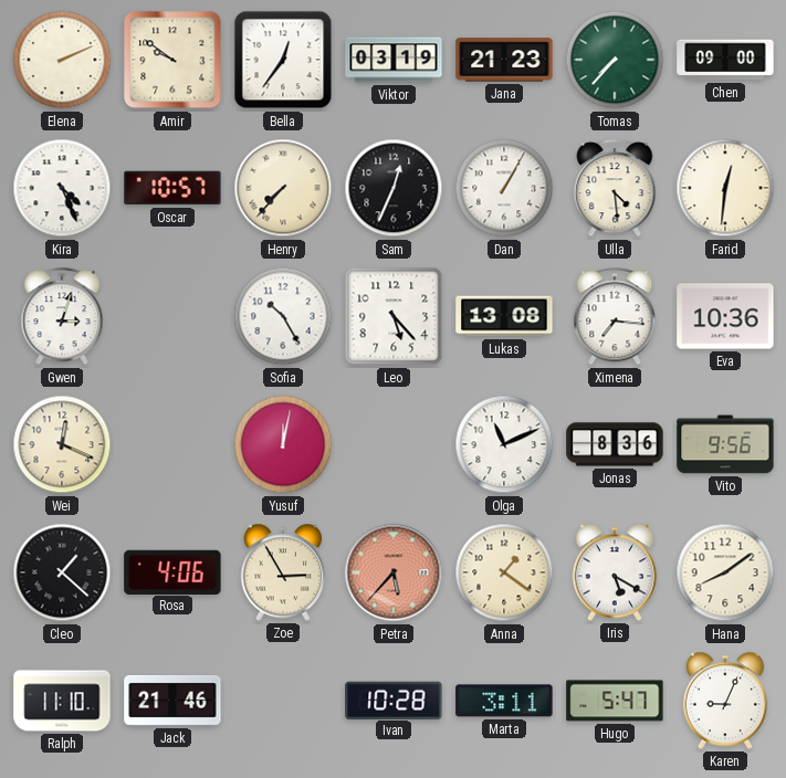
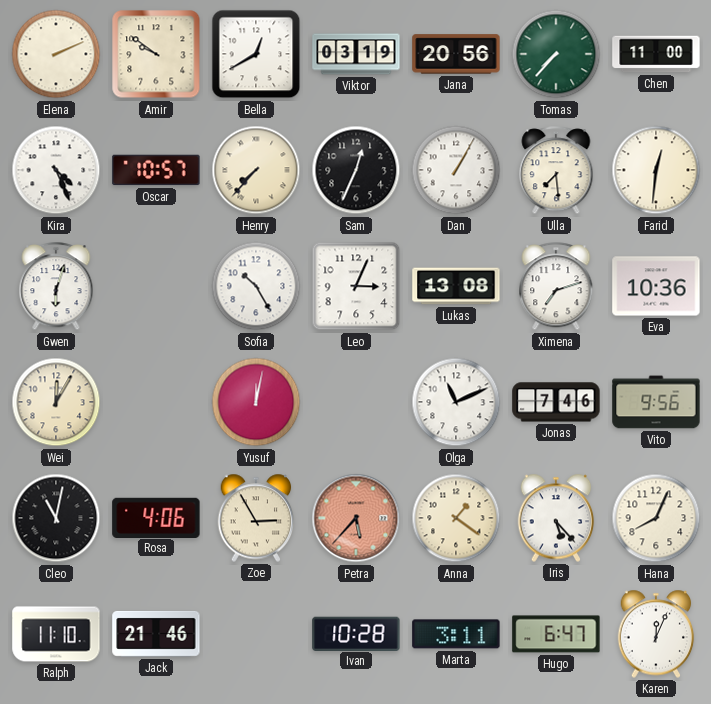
Bella: 12:36 -> 12:40
Jana: 21:23 -> 20:56
Chen: 09:00 -> 11:00
Ulla: 4:29 -> 7:29
Gwen: 3:03 -> 6:03
Leo: 5:23 -> 3:04
Ximena: 7:16 -> 7:12
Wei: 12:19 -> 12:05
Jonas: 8:36 -> 7:46
Cleo: 1:22 -> 11:02
Iris: 5:20 -> 5:23
Hana: 8:09 -> 8:04
Hugo: 5:47 -> 6:47
Karen: 9:04 -> 12:04
